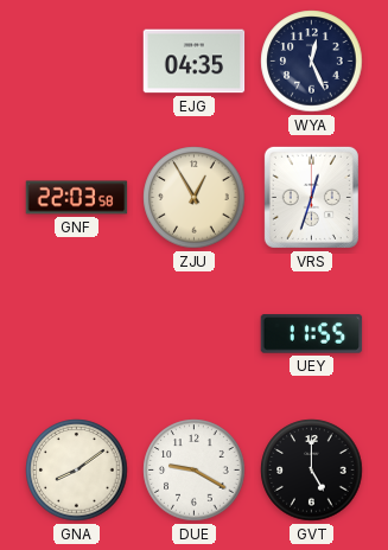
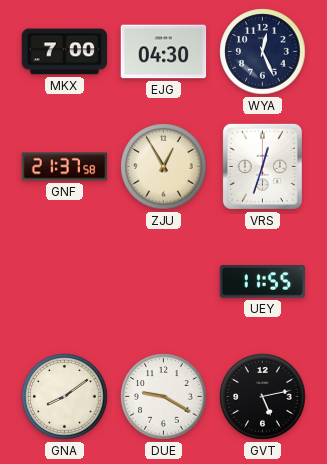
MKX: none -> 7:00
EJG: 04:35 -> 04:30
GNF: 22:03 -> 21:37
GVT: 5:00 -> 5:13
